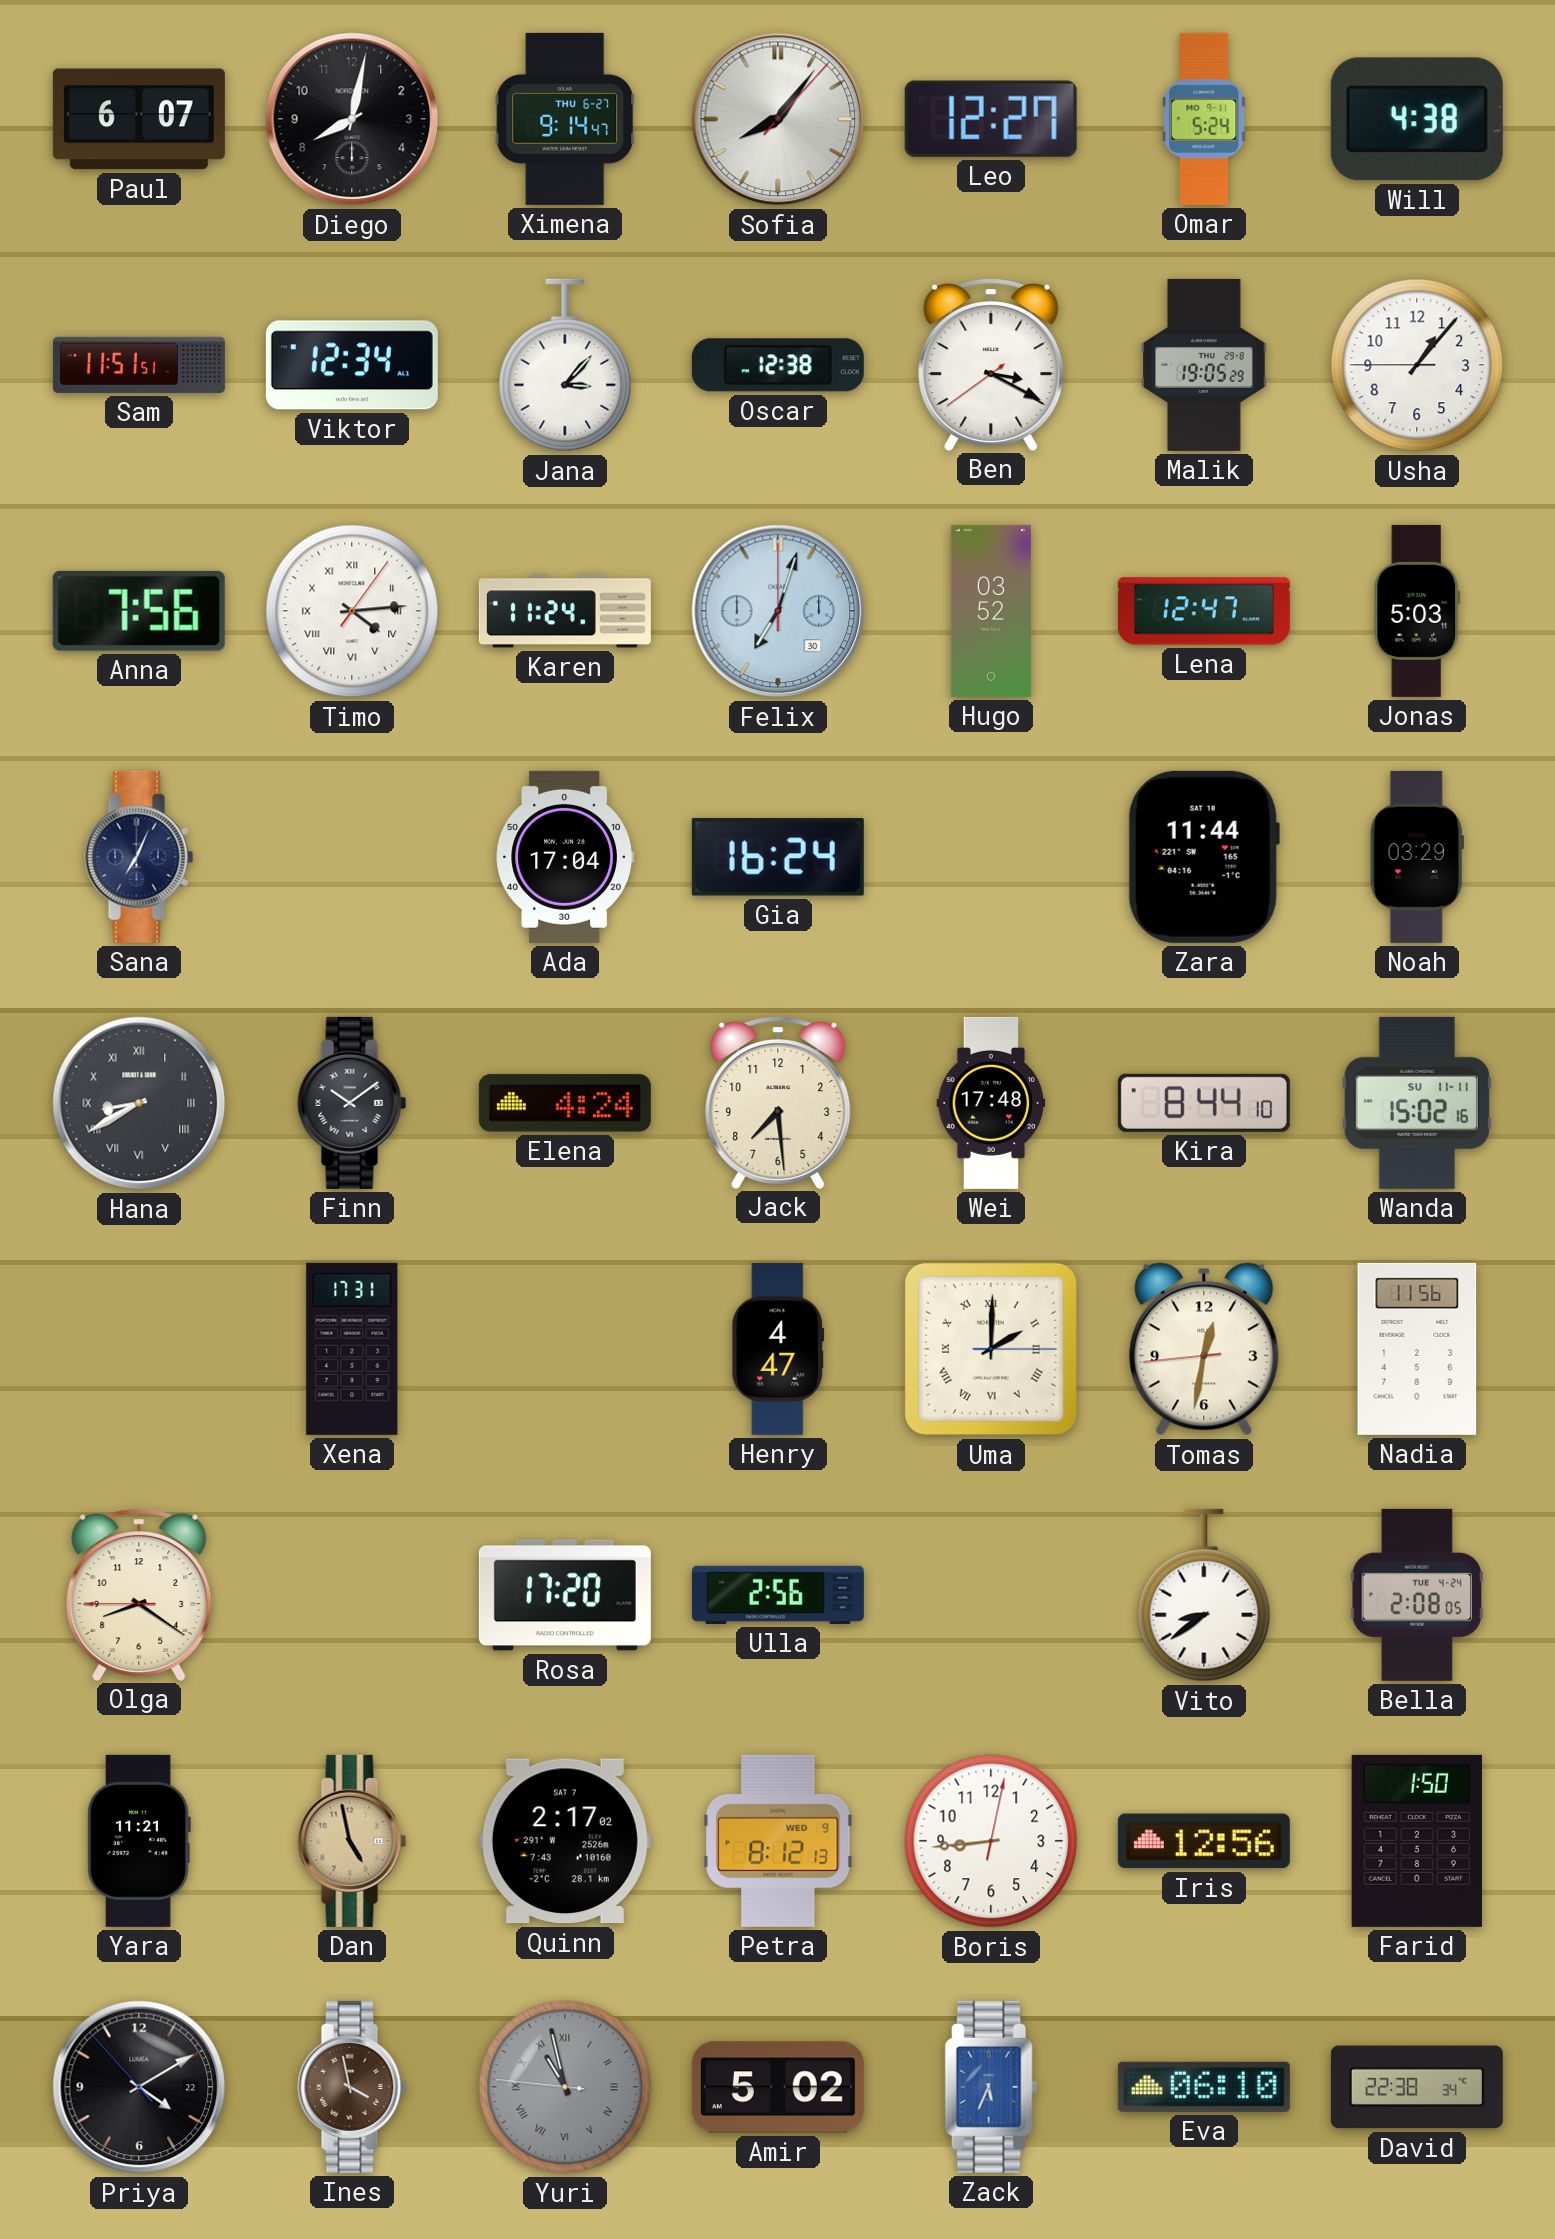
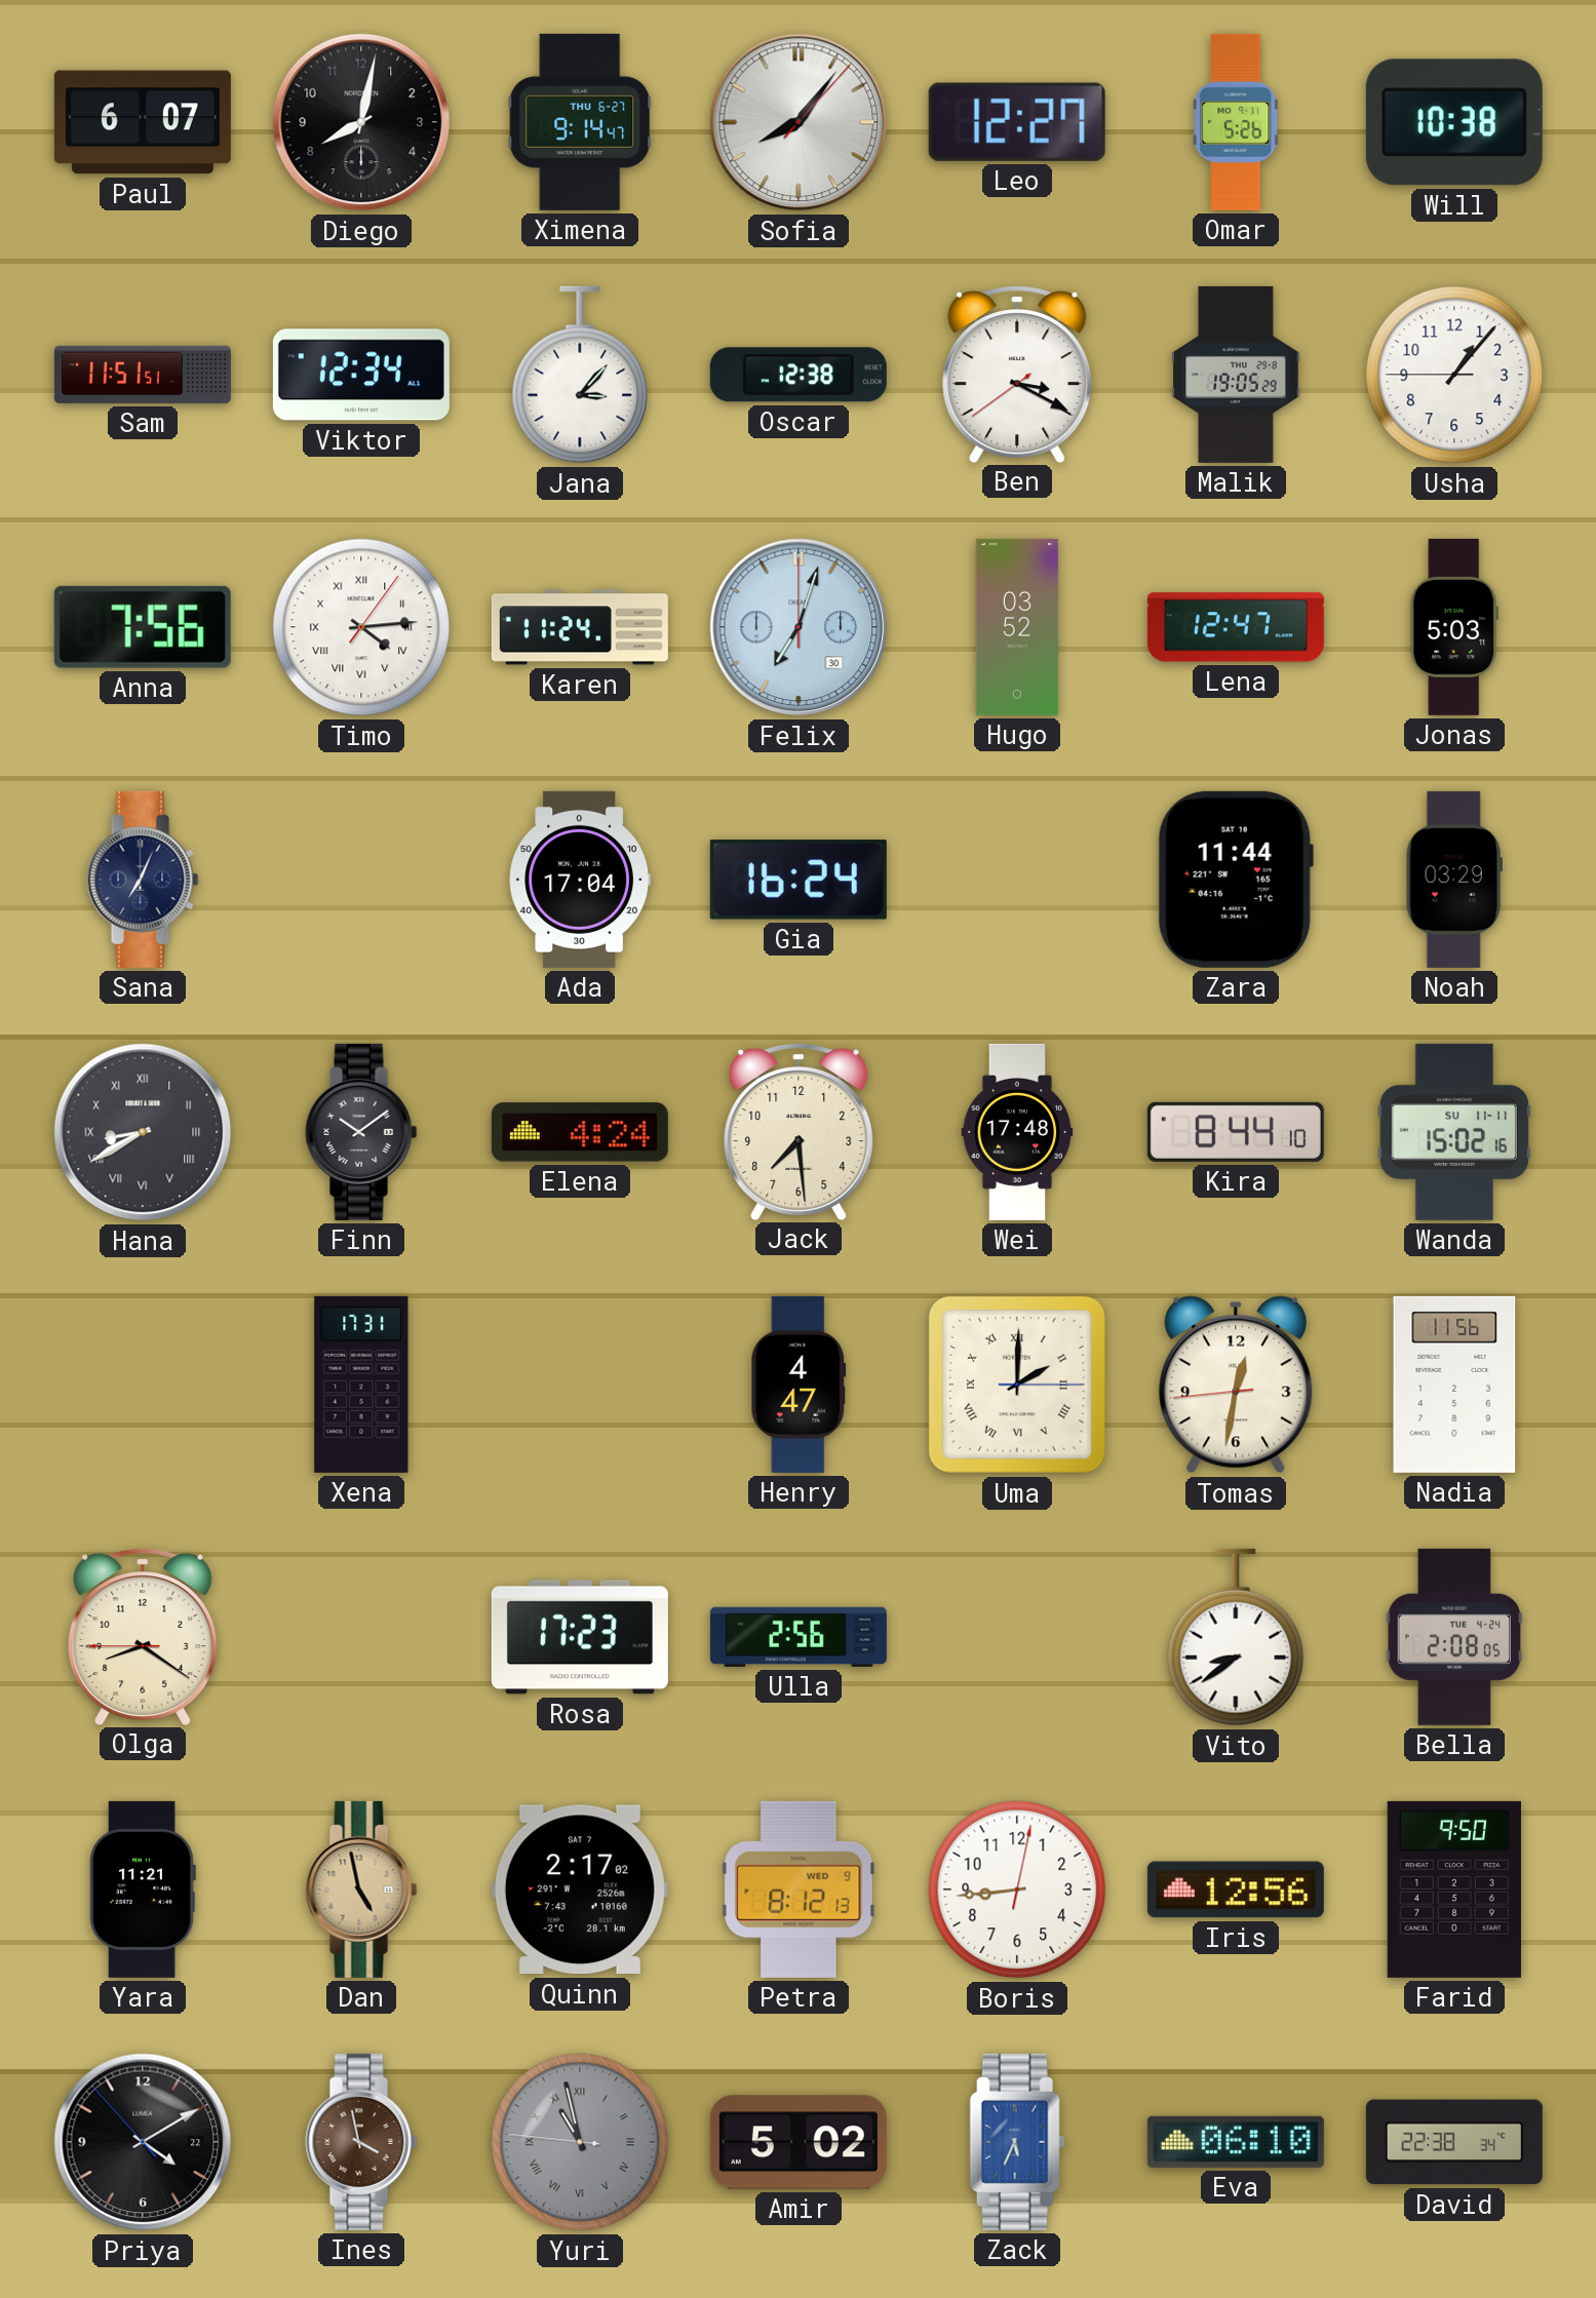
Omar: 5:24 -> 5:26
Will: 4:38 -> 10:38
Rosa: 17:20 -> 17:23
Farid: 1:50 -> 9:50
